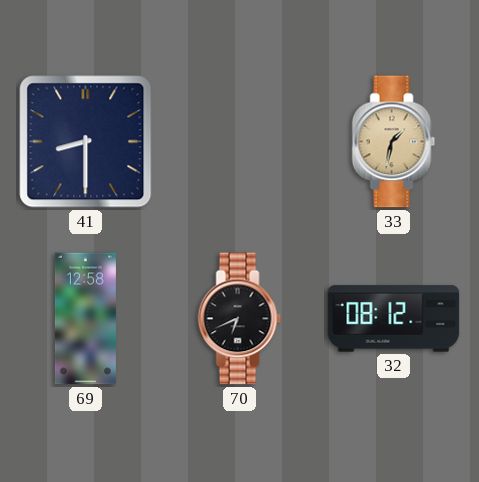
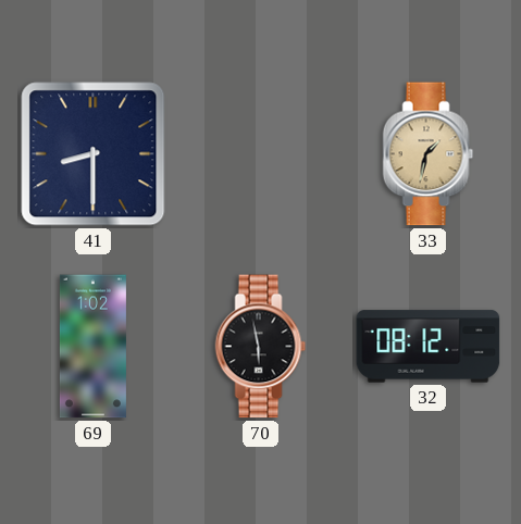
69: 12:58 -> 1:02
70: 6:41 -> 5:58
